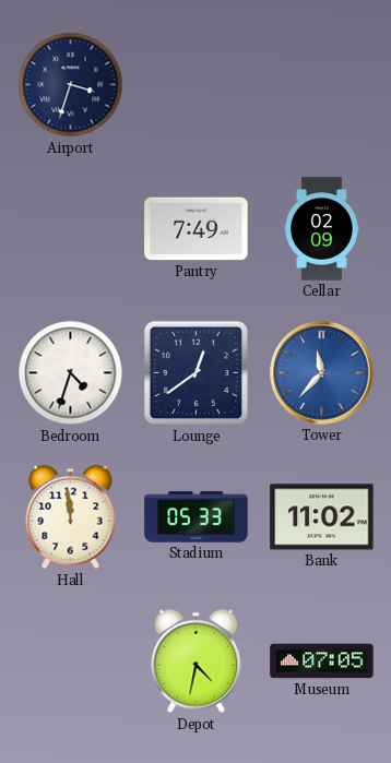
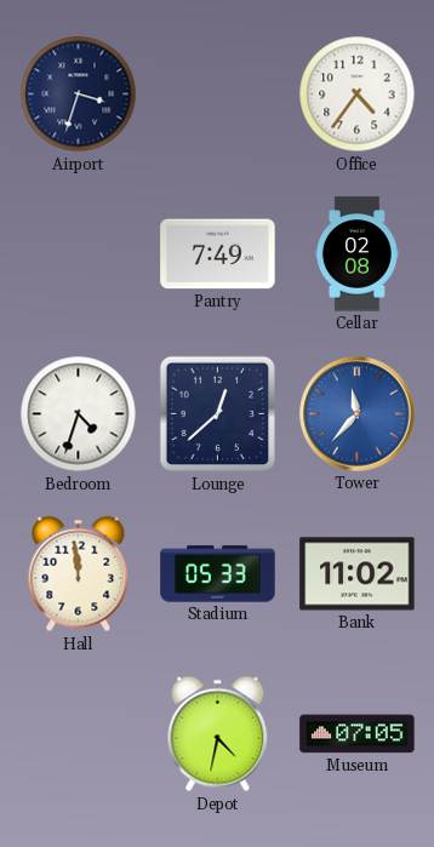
Office: none -> 4:36
Cellar: 02:09 -> 02:08
Lounge: 12:39 -> 12:38
